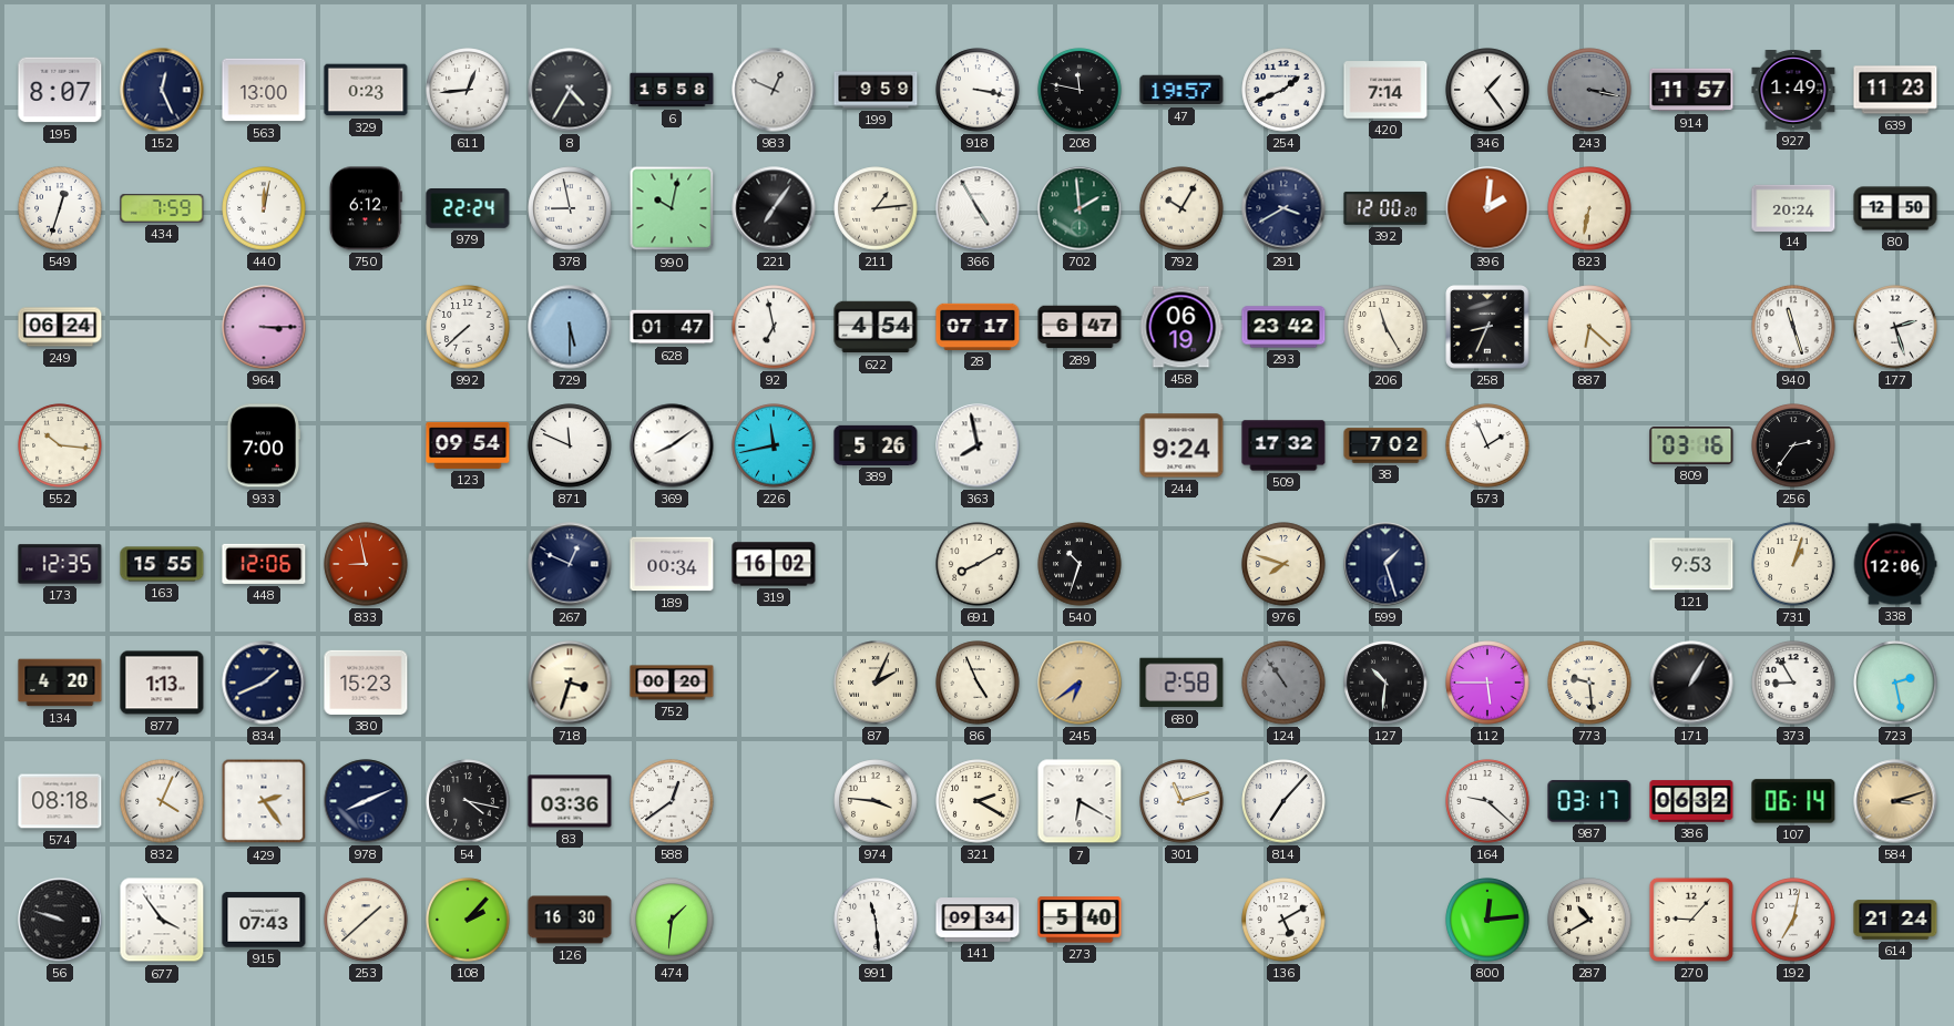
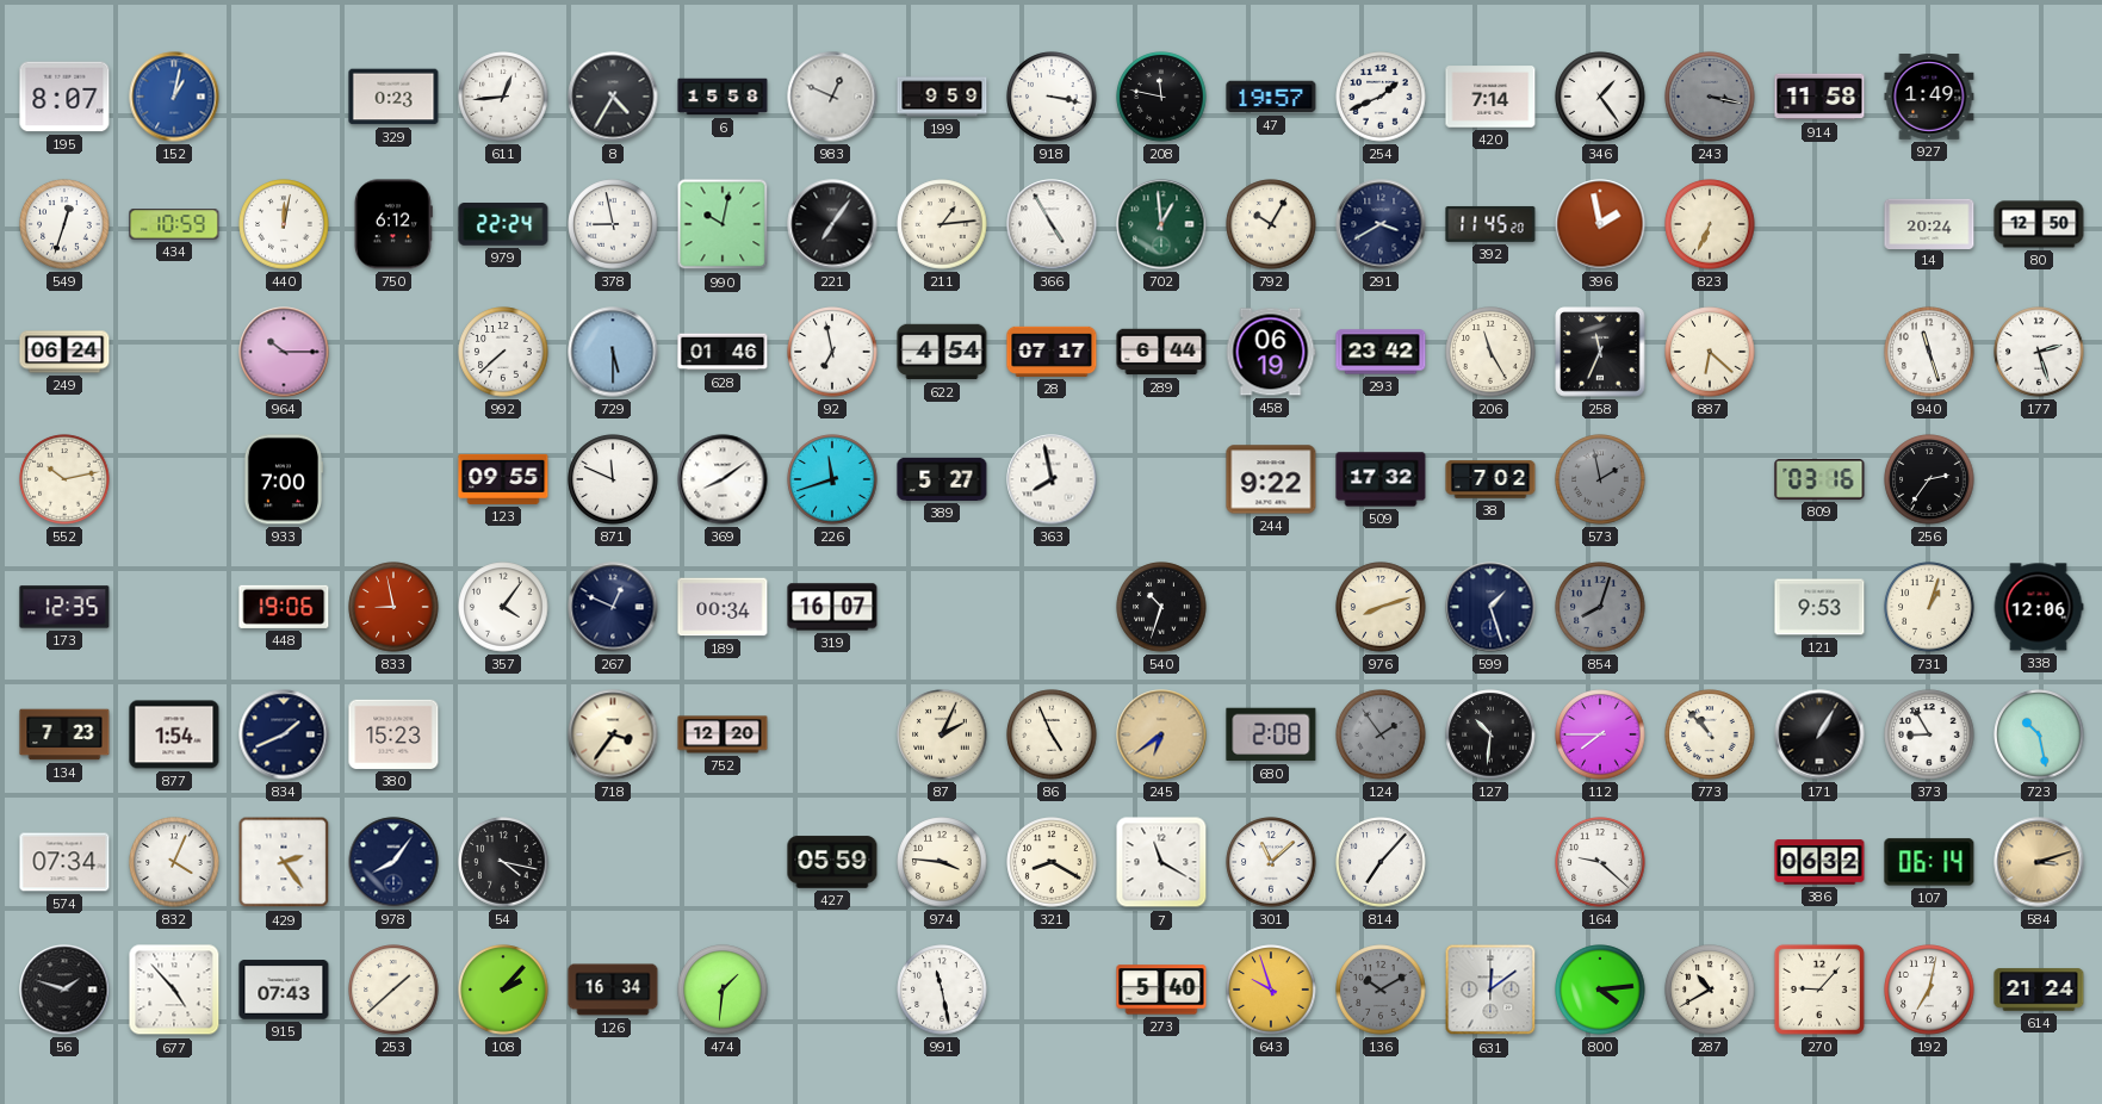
152: 12:26 -> 1:02
152 dial: navy -> blue
563: 13:00 -> none
914: 11:57 -> 11:58
639: 11:23 -> none
434: 7:59 -> 10:59
702: 1:59 -> 12:59
392: 12:00 -> 11:45
396: 2:01 -> 1:58
823: 6:32 -> 6:34
964: 3:15 -> 10:15
628: 01:47 -> 01:46
289: 6:47 -> 6:44
258: 8:34 -> 11:34
552: 10:16 -> 10:13
123: 09:54 -> 09:55
226: 11:43 -> 11:42
389: 5:26 -> 5:27
244: 9:24 -> 9:22
573: 1:56 -> 1:58
573 dial: white -> grey
163: 15:55 -> none
448: 12:06 -> 19:06
357: none -> 4:06
319: 16:02 -> 16:07
691: 8:10 -> none
976: 7:48 -> 8:12
854: none -> 8:03
134: 4:20 -> 7:23
877: 1:13 -> 1:54
718: 3:33 -> 3:36
752: 00:20 -> 12:20
680: 2:58 -> 2:08
124: 10:54 -> 1:54
112: 5:45 -> 7:45
773: 9:29 -> 10:53
723: 2:28 -> 10:28
574: 08:18 -> 07:34
978: 8:11 -> 8:06
83: 03:36 -> none
588: 12:39 -> none
427: none -> 05:59
321: 2:20 -> 8:20
7: 6:20 -> 11:20
301: 11:12 -> 11:08
987: 03:17 -> none
56: 9:48 -> 1:48
677: 3:54 -> 4:53
126: 16:30 -> 16:34
991: 11:29 -> 11:28
141: 09:34 -> none
643: none -> 9:57
136: 5:10 -> 10:10
136 dial: white -> grey
631: none -> 12:09
800: 12:14 -> 4:14
